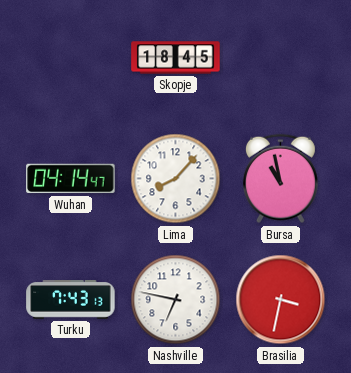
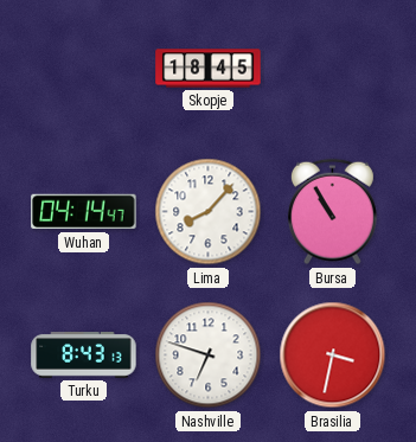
Bursa: 10:58 -> 10:55
Turku: 7:43 -> 8:43
Nashville: 6:47 -> 6:48
